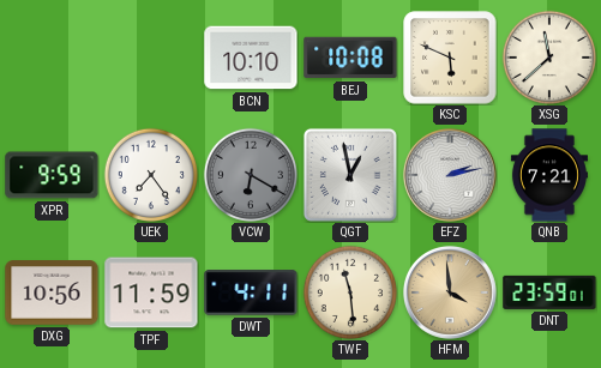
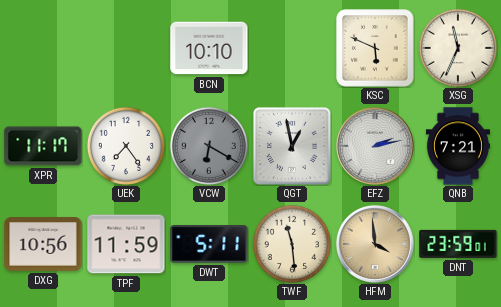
BEJ: 10:08 -> none
XSG: 11:38 -> 11:34
XPR: 9:59 -> 11:17
DWT: 4:11 -> 5:11
